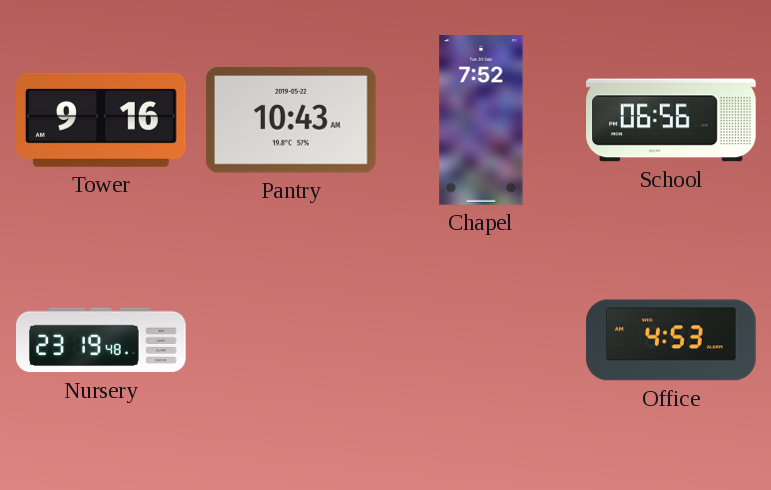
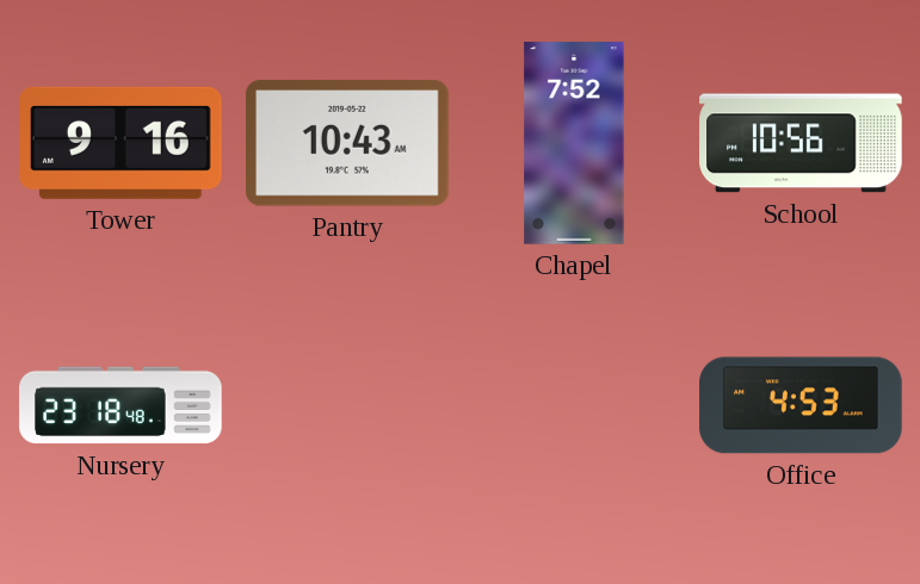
School: 06:56 -> 10:56
Nursery: 23:19 -> 23:18
